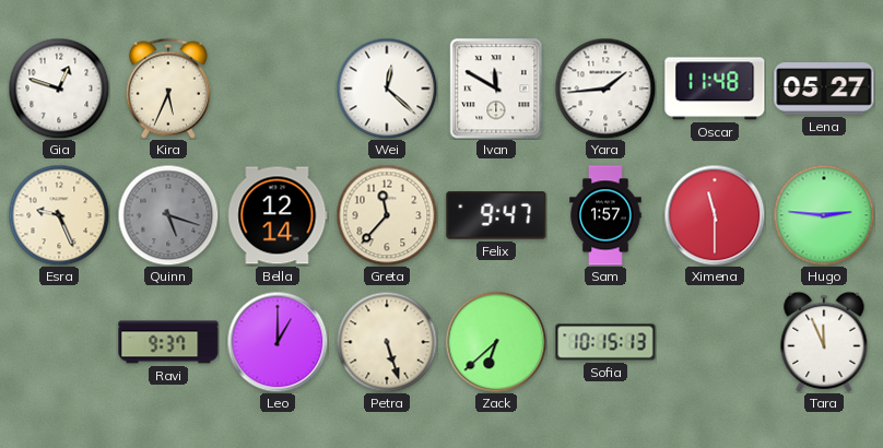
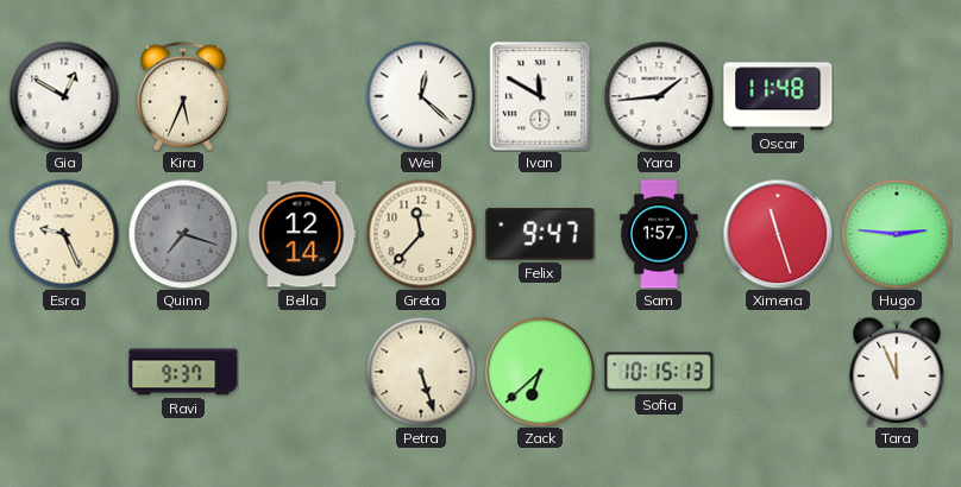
Gia: 12:48 -> 12:50
Lena: 05:27 -> none
Quinn: 5:18 -> 7:18
Ximena: 11:30 -> 11:27
Leo: 1:00 -> none
